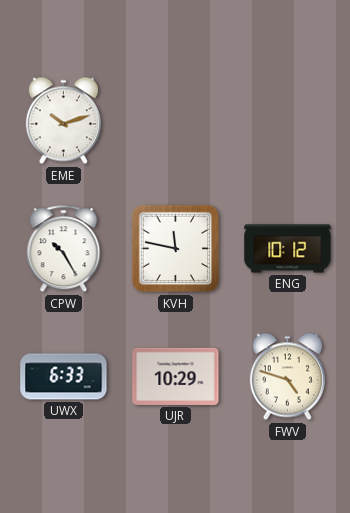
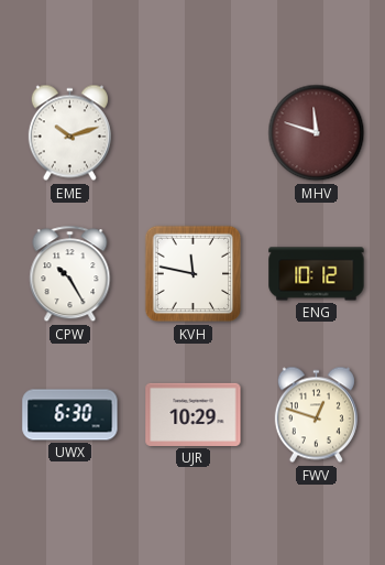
MHV: none -> 11:48
UWX: 6:33 -> 6:30
FWV: 4:48 -> 12:48
